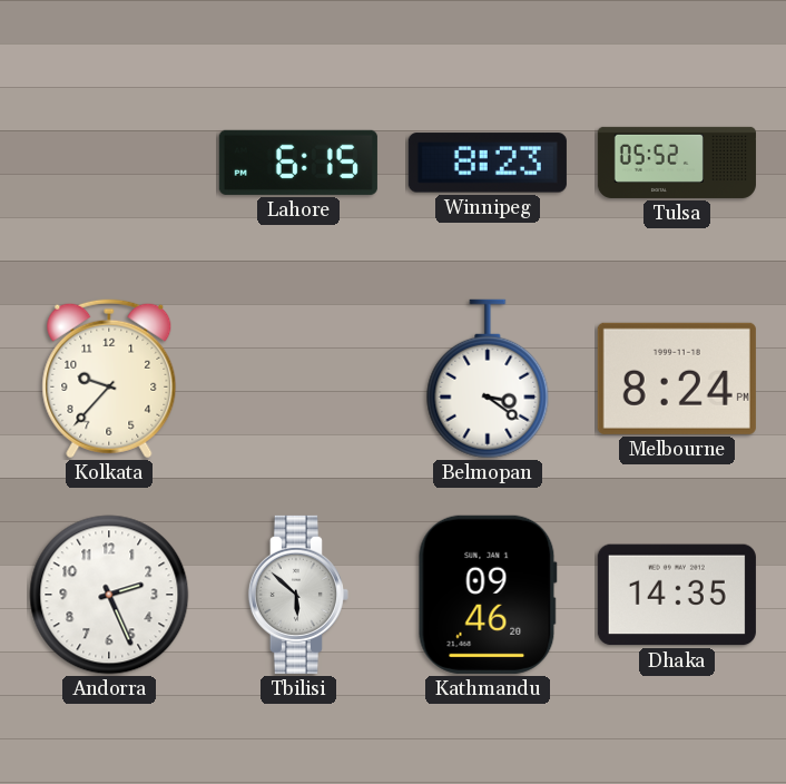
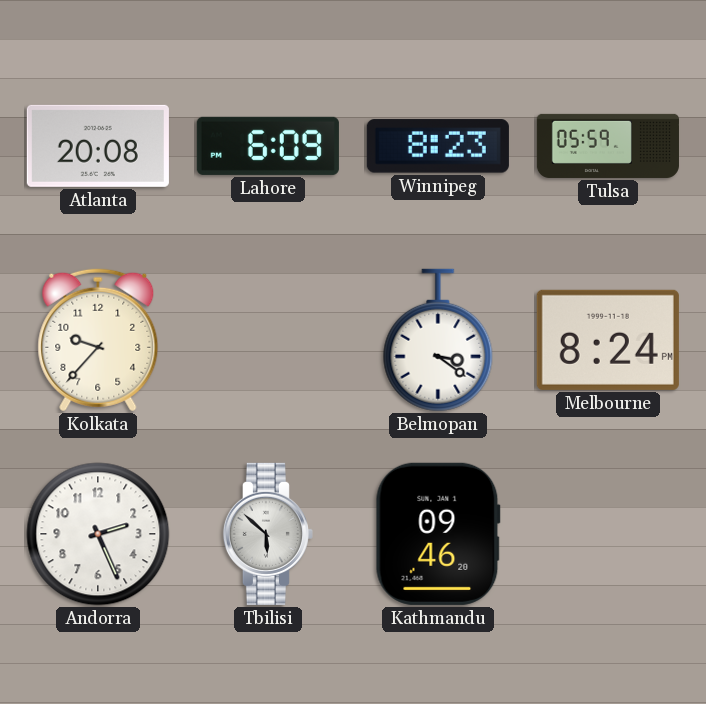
Atlanta: none -> 20:08
Lahore: 6:15 -> 6:09
Tulsa: 05:52 -> 05:59
Dhaka: 14:35 -> none
